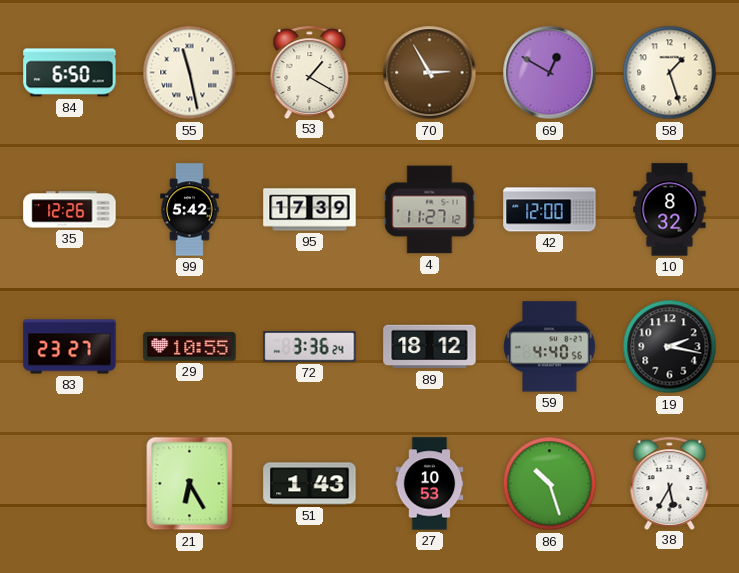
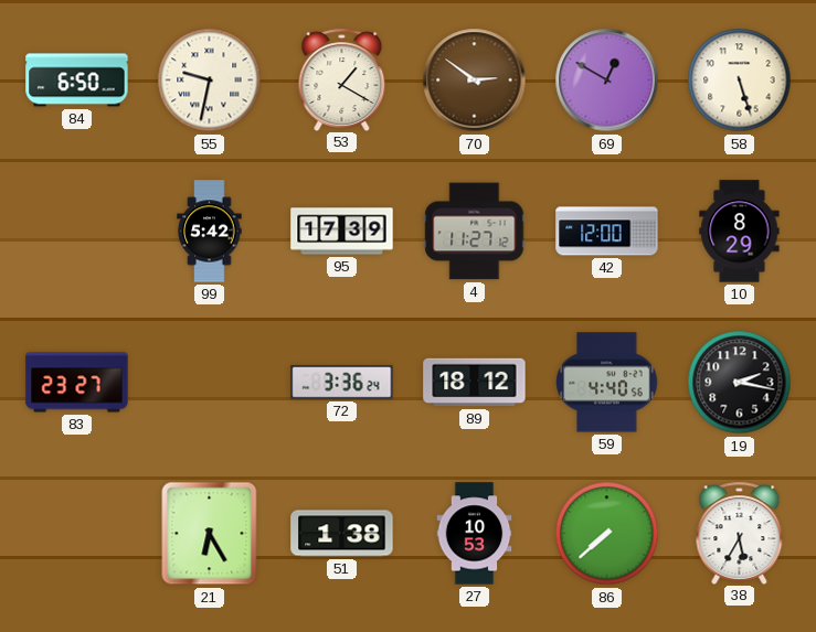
55: 11:28 -> 9:32
70: 2:55 -> 2:51
58: 1:27 -> 5:27
35: 12:26 -> none
10: 8:32 -> 8:29
29: 10:55 -> none
51: 1:43 -> 1:38
86: 10:27 -> 7:38
